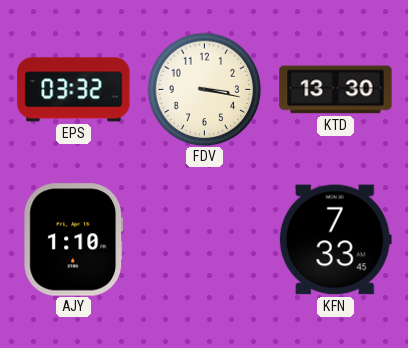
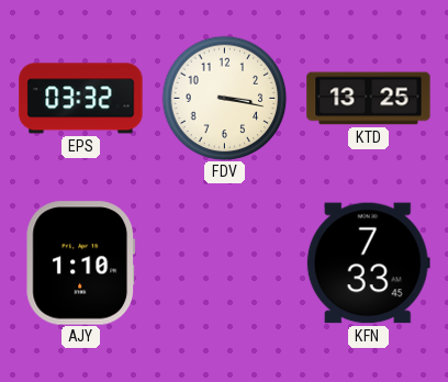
KTD: 13:30 -> 13:25
